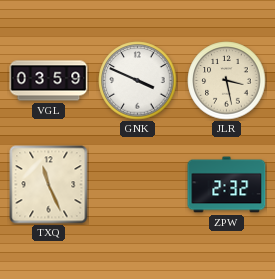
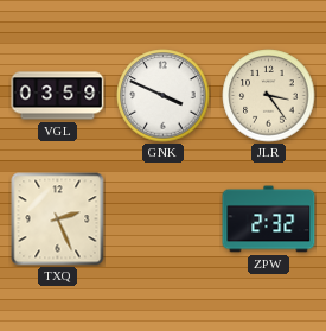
JLR: 3:28 -> 3:24
TXQ: 11:26 -> 2:26
